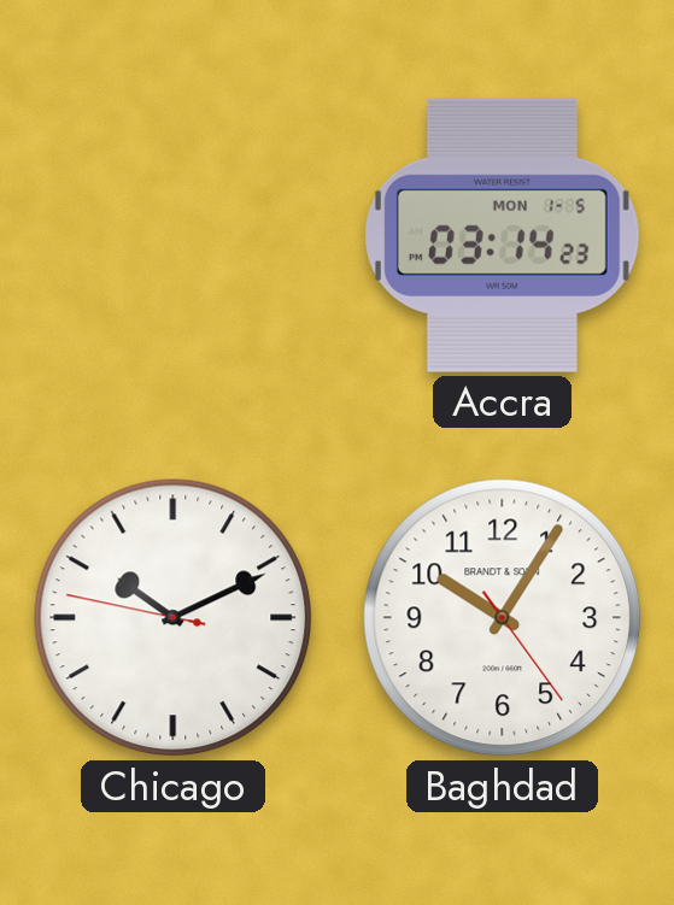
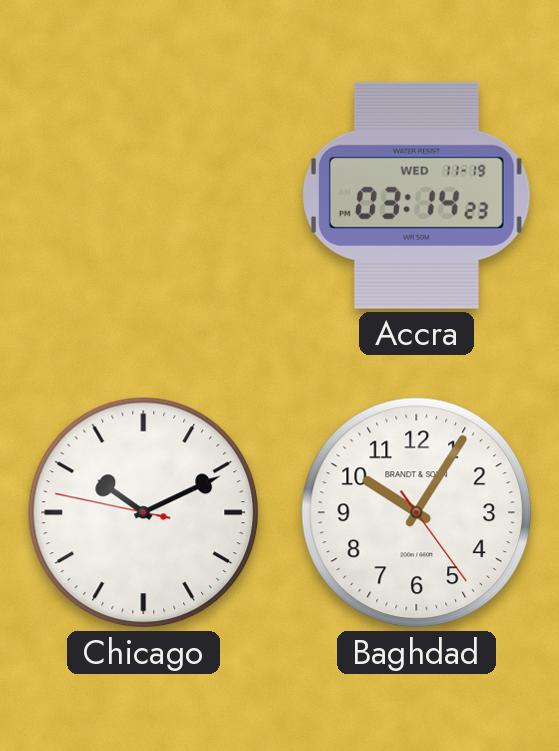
Accra date: MON 1-5 -> WED 11-19
